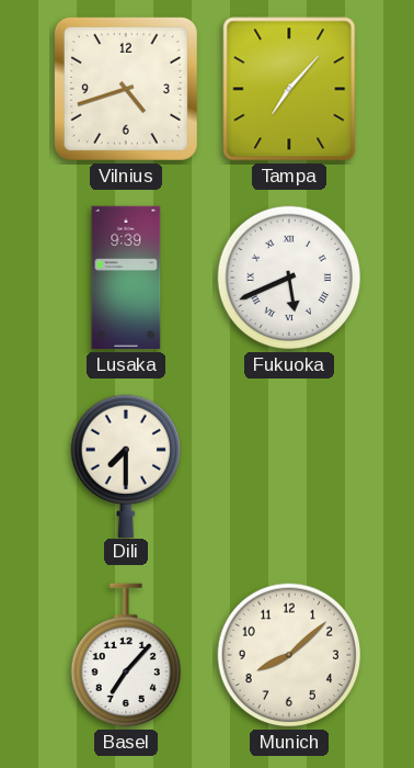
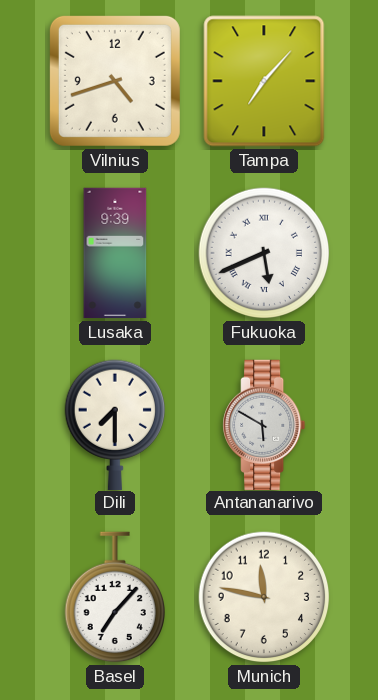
Antananarivo: none -> 5:50
Munich: 8:08 -> 11:47
